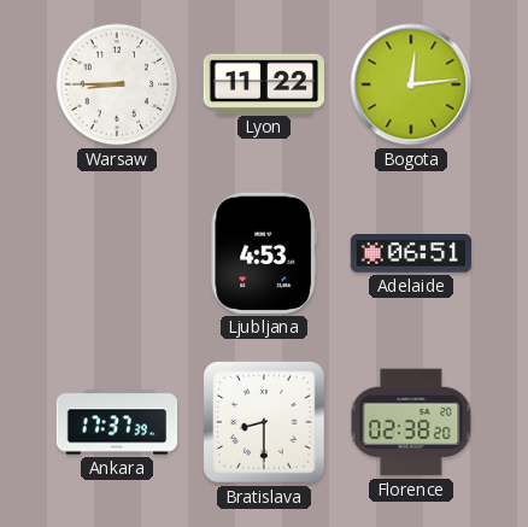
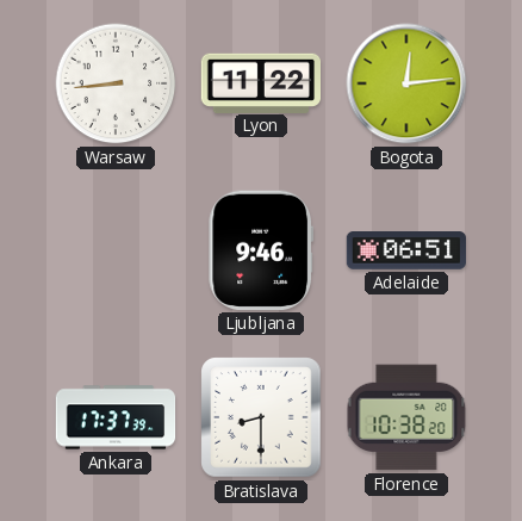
Warsaw: 8:45 -> 8:44
Ljubljana: 4:53 -> 9:46
Florence: 02:38 -> 10:38
